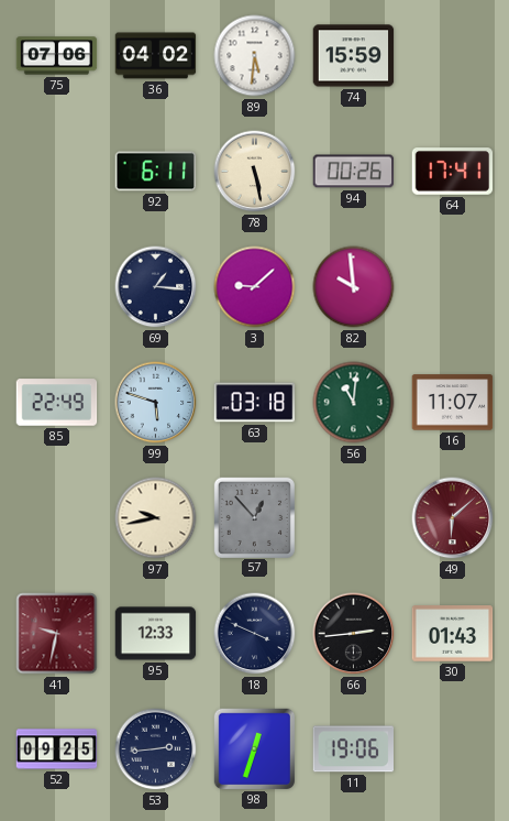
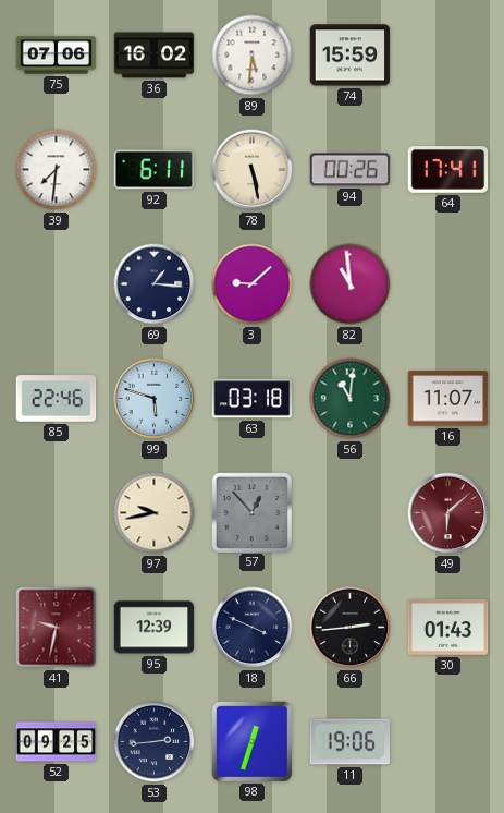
36: 04:02 -> 16:02
39: none -> 7:31
82: 9:59 -> 10:59
85: 22:49 -> 22:46
95: 12:33 -> 12:39
